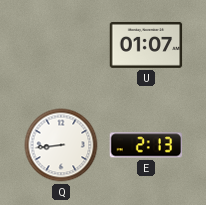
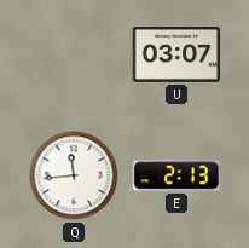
U: 01:07 -> 03:07
Q: 8:44 -> 11:44
